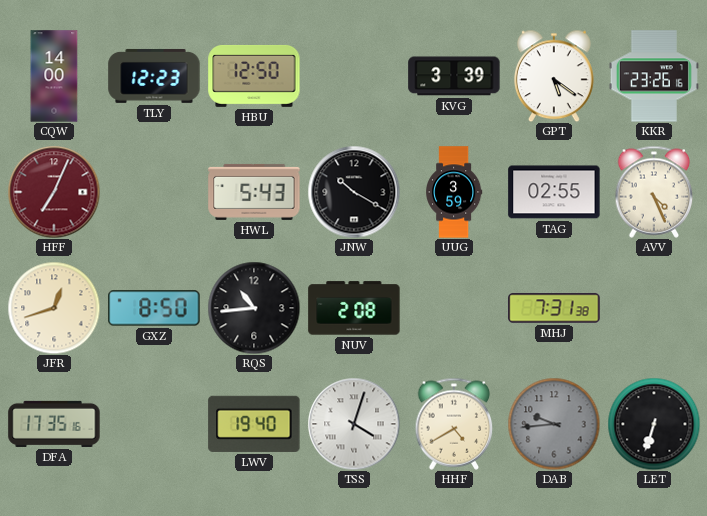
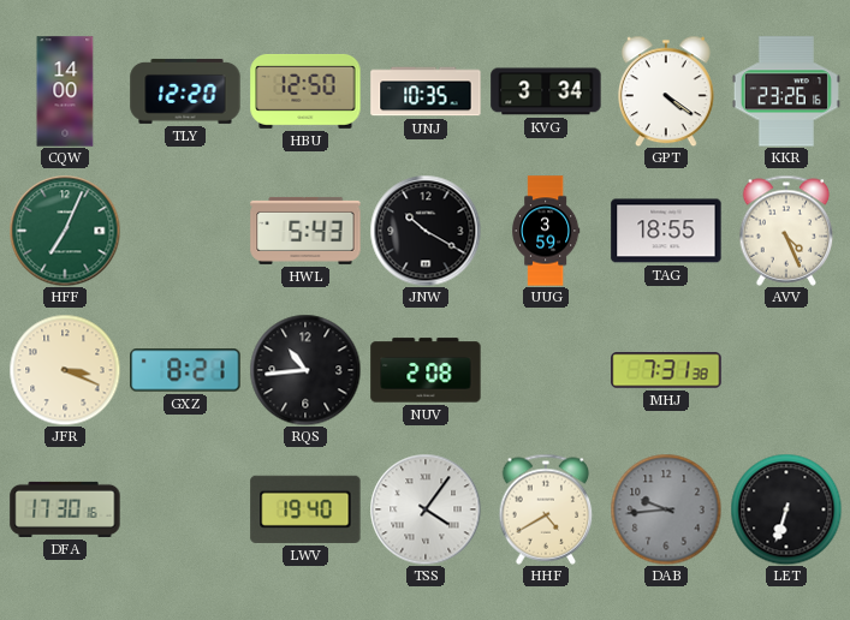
TLY: 12:23 -> 12:20
UNJ: none -> 10:35
KVG: 3:39 -> 3:34
GPT: 5:21 -> 4:21
HFF dial: burgundy -> green
TAG: 02:55 -> 18:55
JFR: 12:42 -> 3:19
GXZ: 8:50 -> 8:21
DFA: 17:35 -> 17:30
TSS: 4:03 -> 4:06
